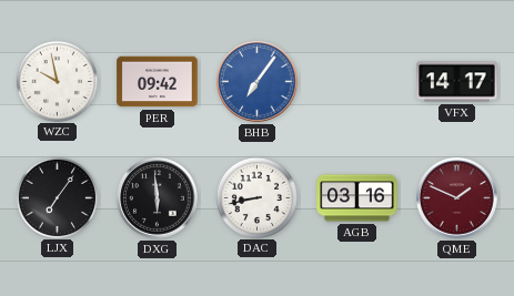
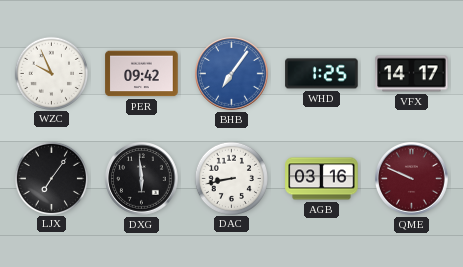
WZC: 9:58 -> 9:56
WHD: none -> 1:25
QME: 1:49 -> 9:49
